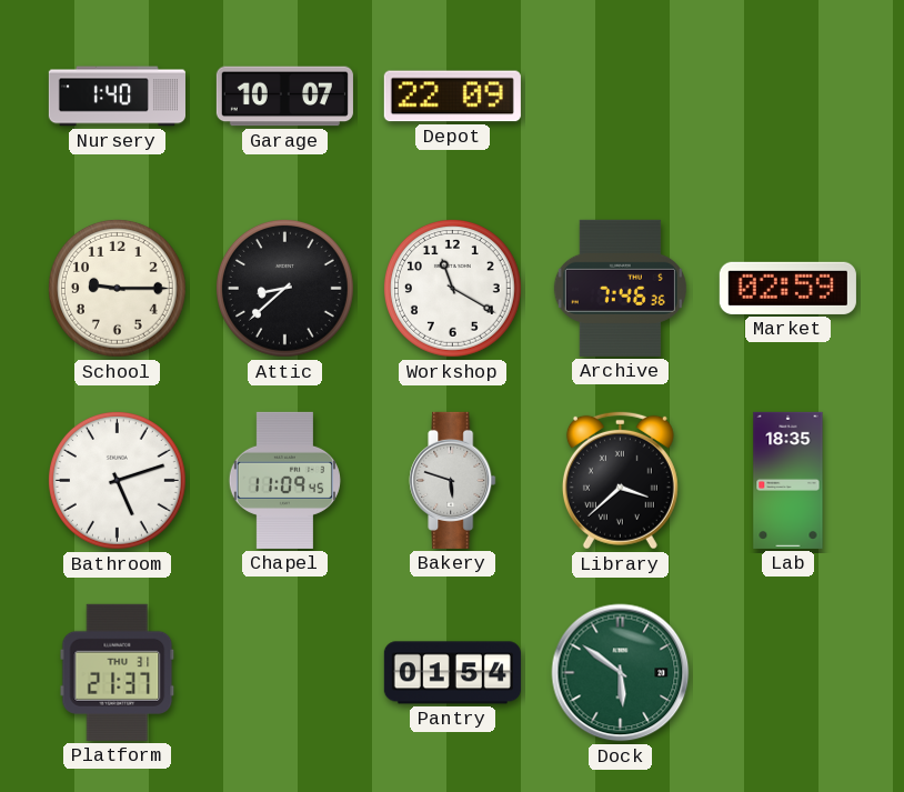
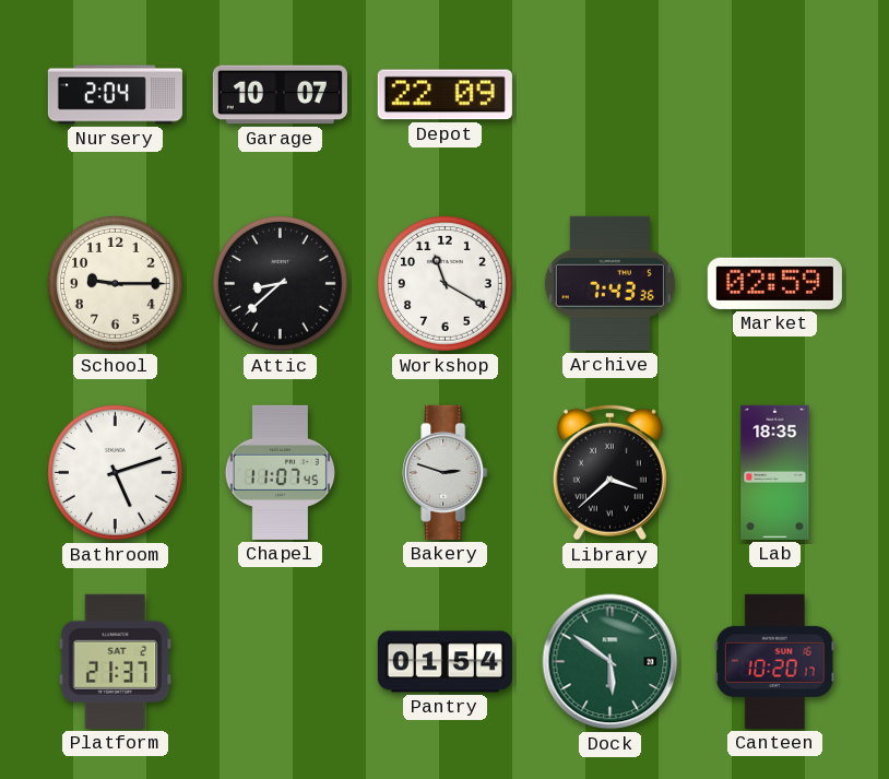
Nursery: 1:40 -> 2:04
Archive: 7:46 -> 7:43
Chapel: 11:09 -> 11:07
Bakery: 5:48 -> 2:48
Platform date: THU 31 -> SAT 2
Canteen: none -> 10:20
